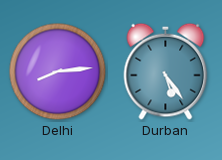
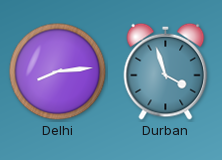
Durban: 5:24 -> 3:57
